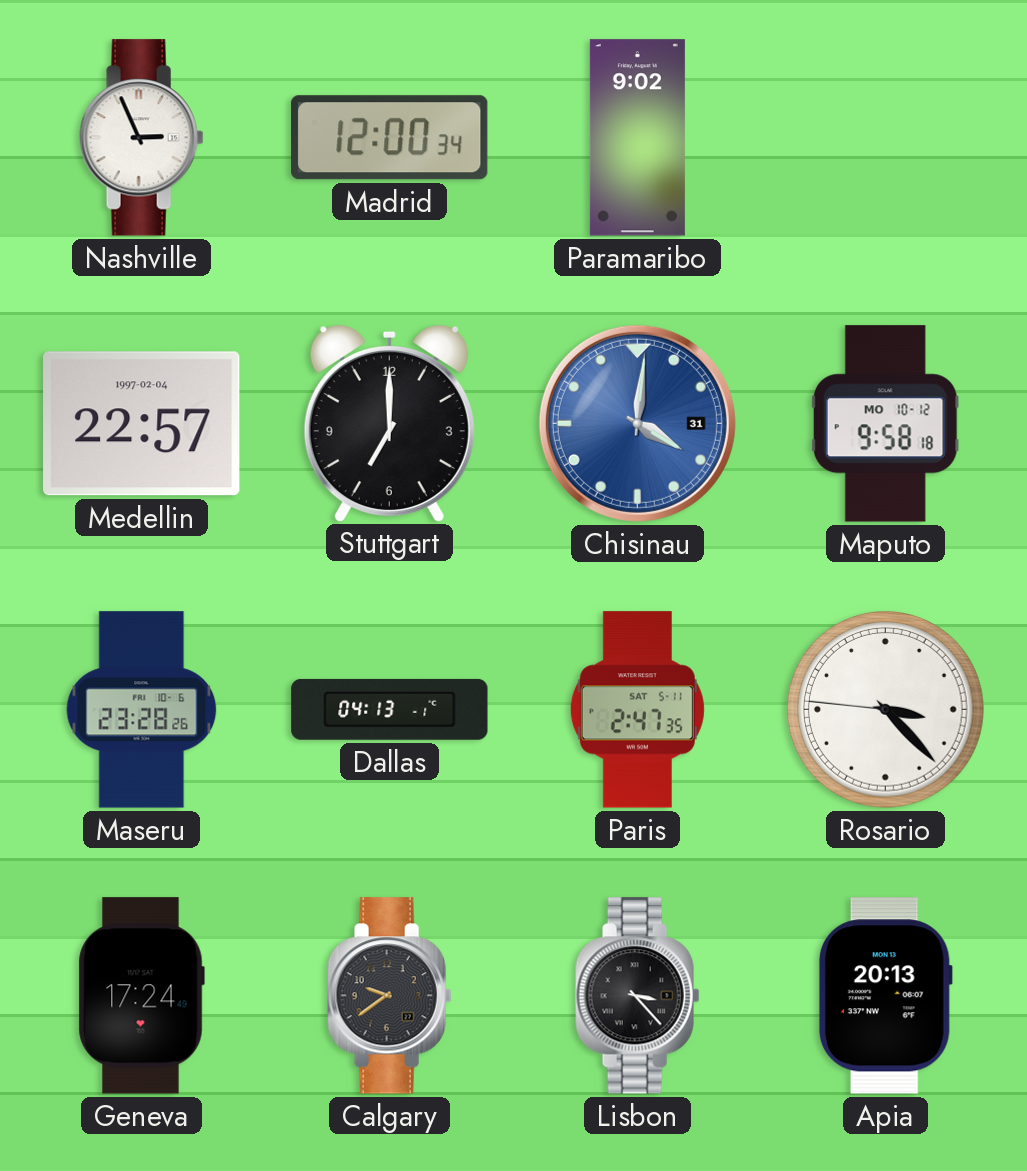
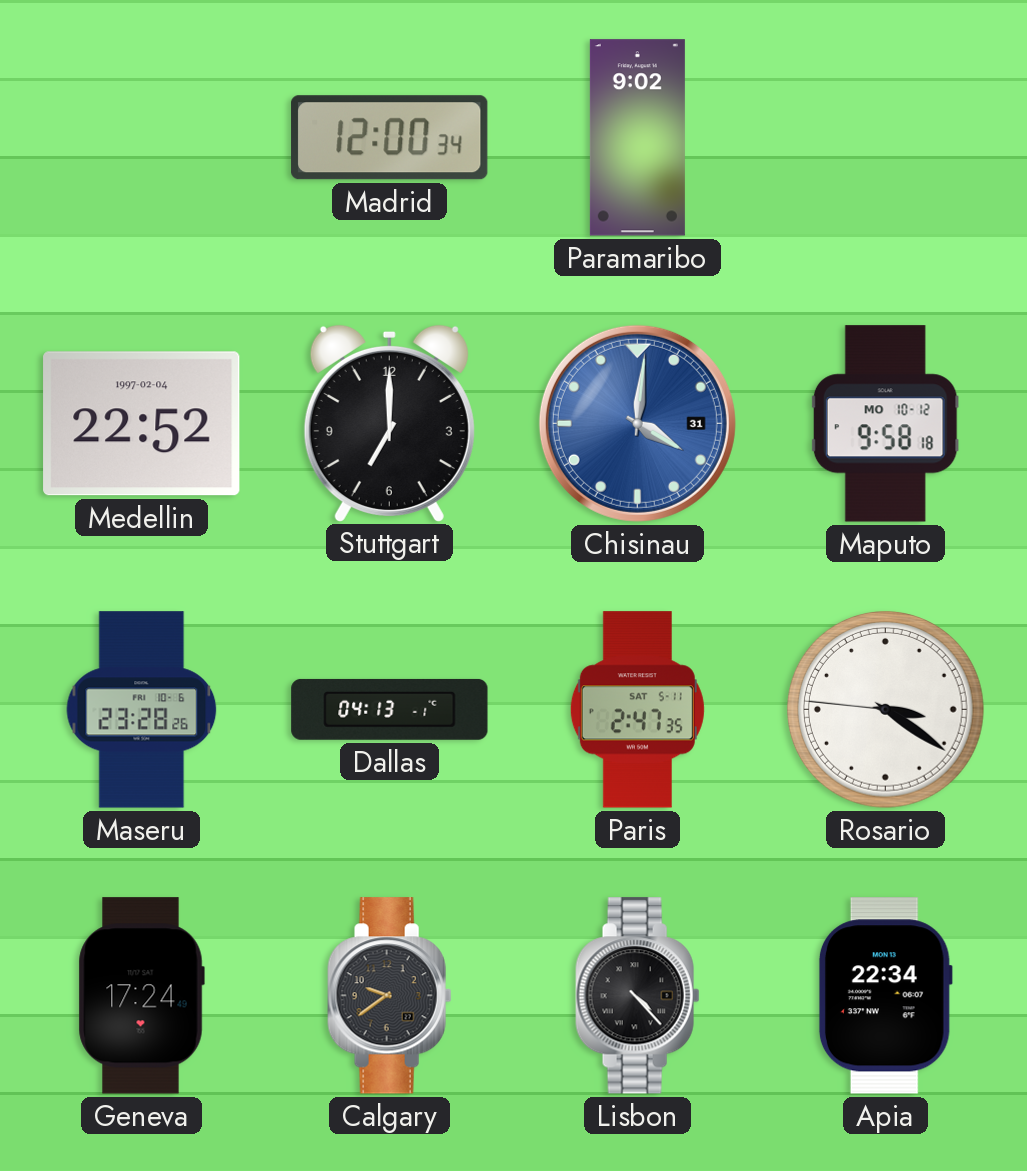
Nashville: 2:56 -> none
Medellin: 22:57 -> 22:52
Rosario: 3:22 -> 3:20
Lisbon: 3:23 -> 4:23
Apia: 20:13 -> 22:34
